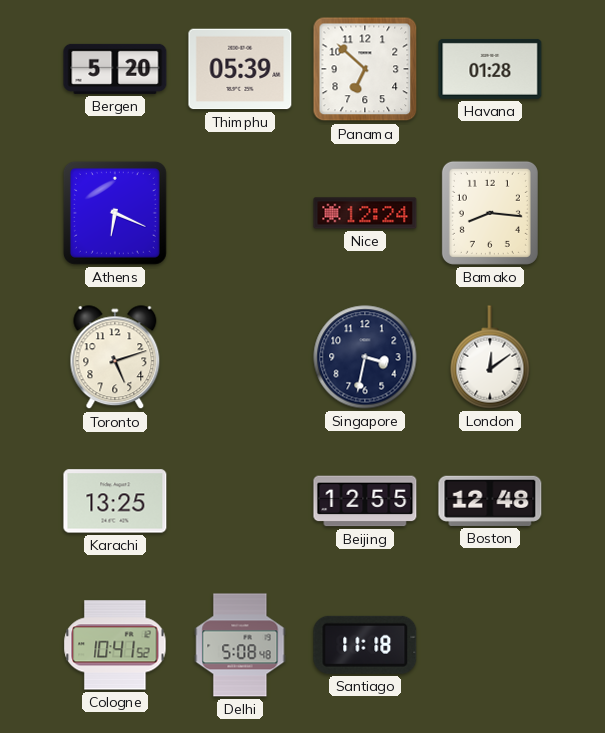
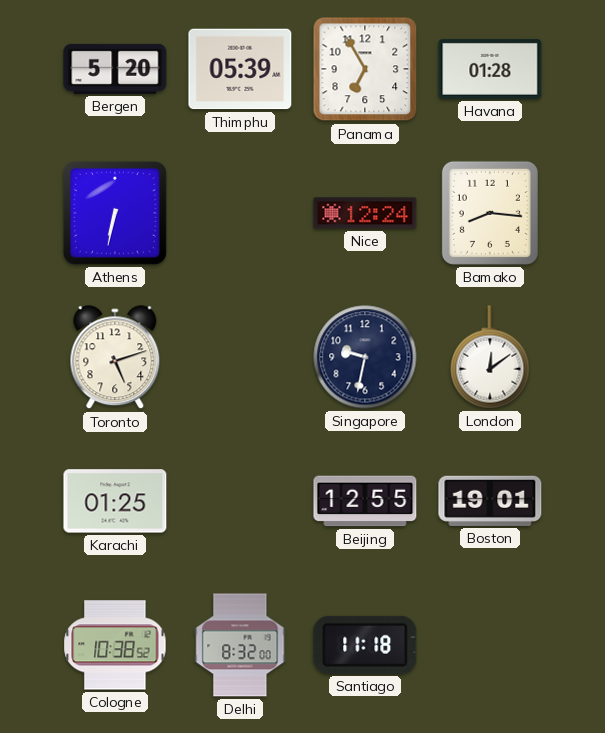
Panama: 6:52 -> 6:55
Athens: 6:19 -> 6:32
Singapore: 3:32 -> 9:32
Karachi: 13:25 -> 01:25
Boston: 12:48 -> 19:01
Cologne: 10:41 -> 10:38
Delhi: 5:08 -> 8:32
